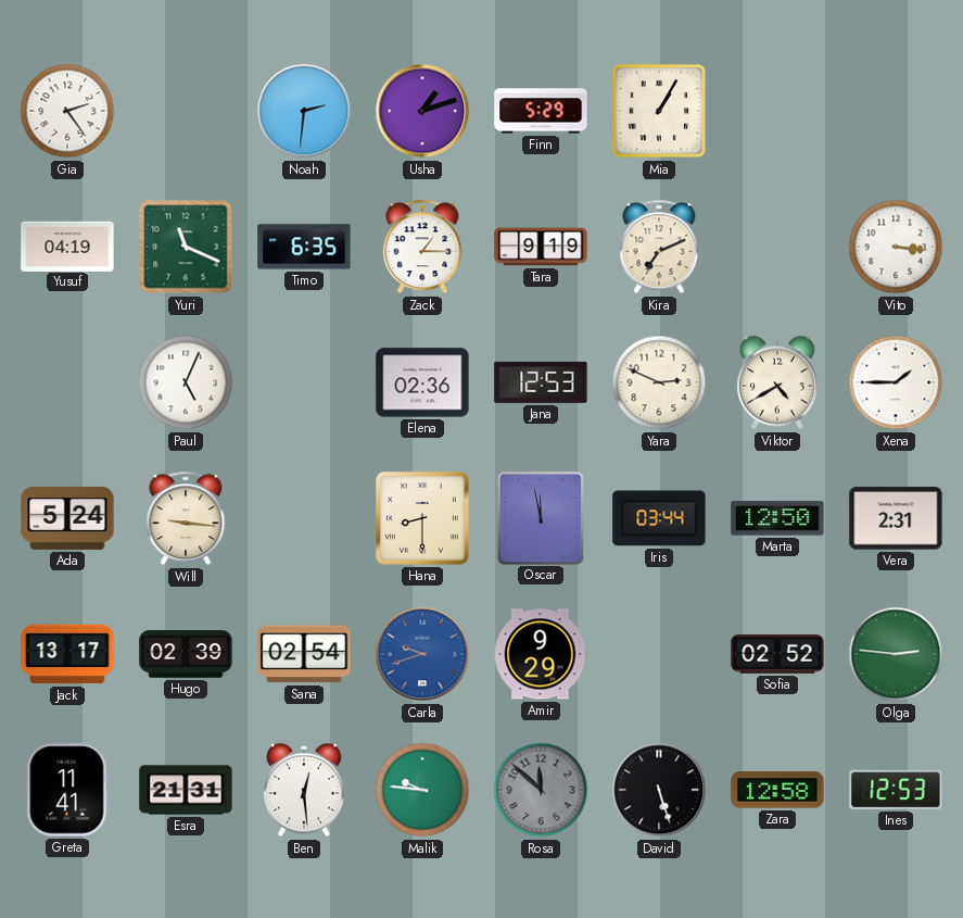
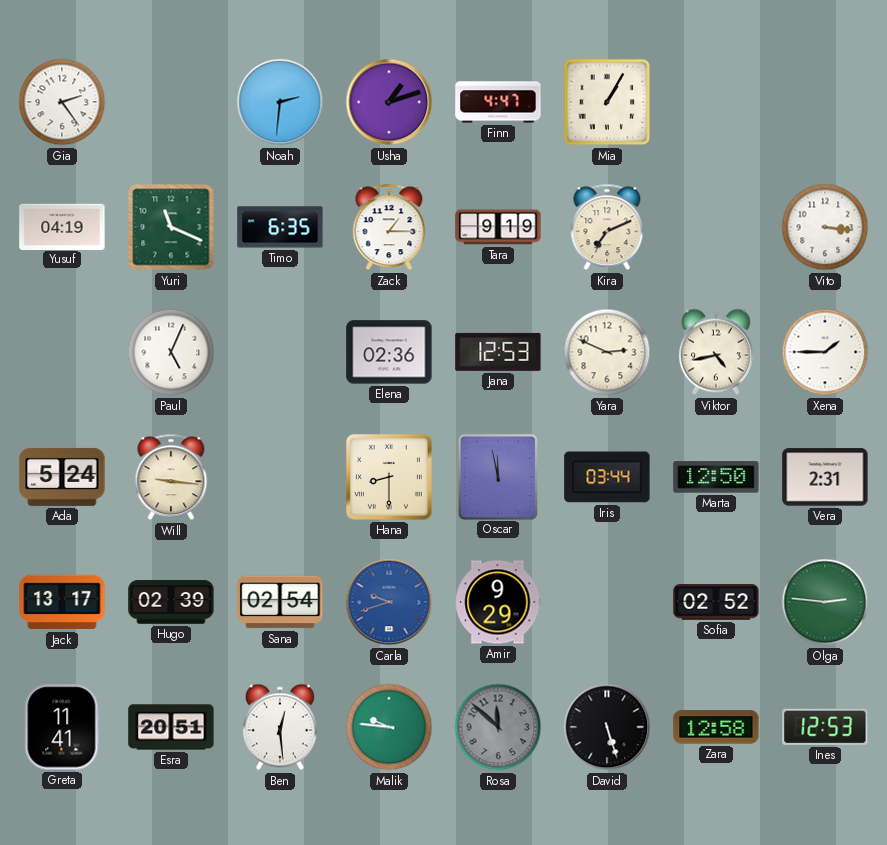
Finn: 5:29 -> 4:47
Viktor: 4:40 -> 4:43
Esra: 21:31 -> 20:51
